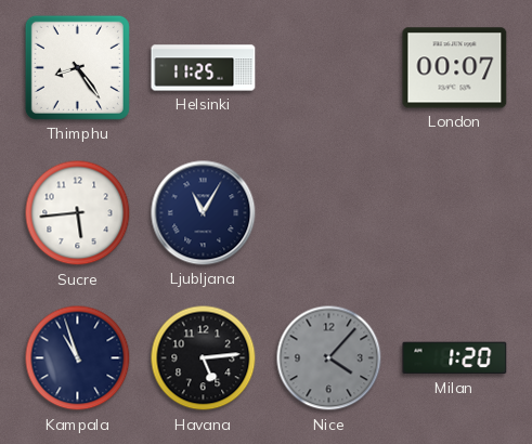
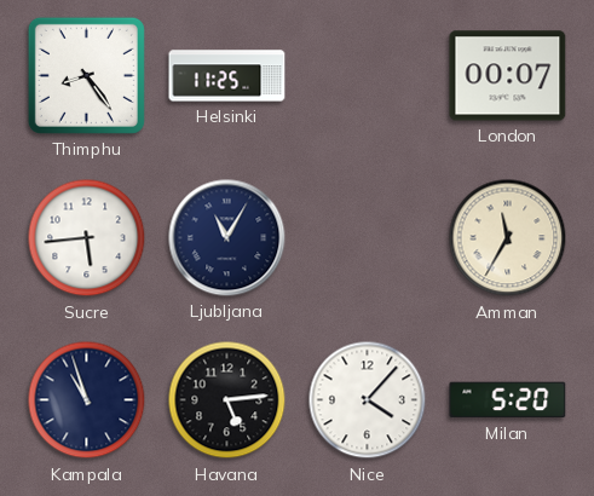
Amman: none -> 11:35
Nice dial: grey -> white
Milan: 1:20 -> 5:20
